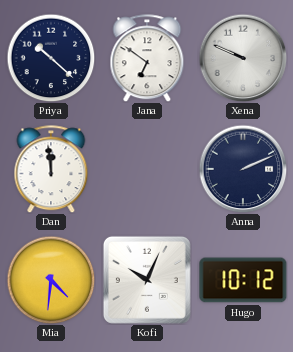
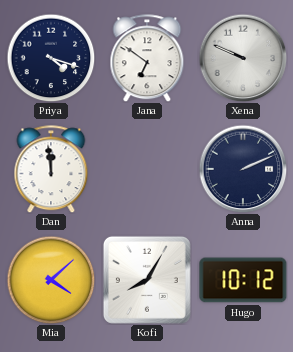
Priya: 10:22 -> 4:18
Mia: 4:31 -> 4:08
Kofi: 10:04 -> 8:05
